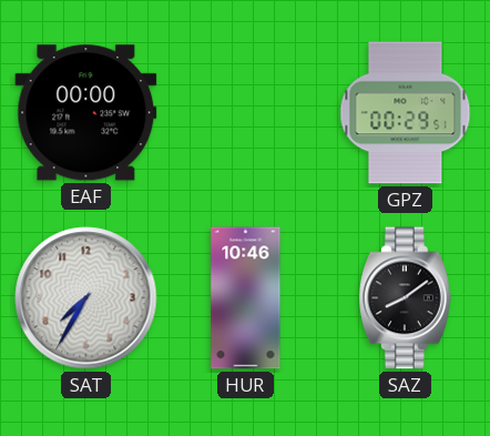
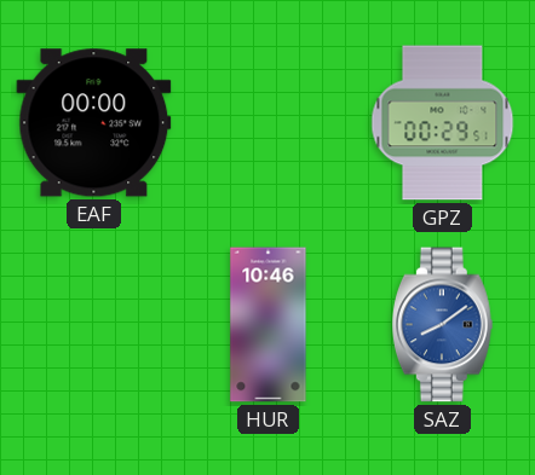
SAT: 7:35 -> none
SAZ dial: black -> blue
